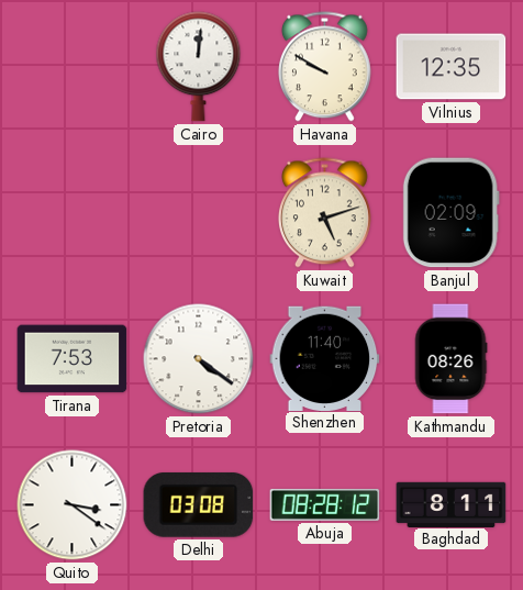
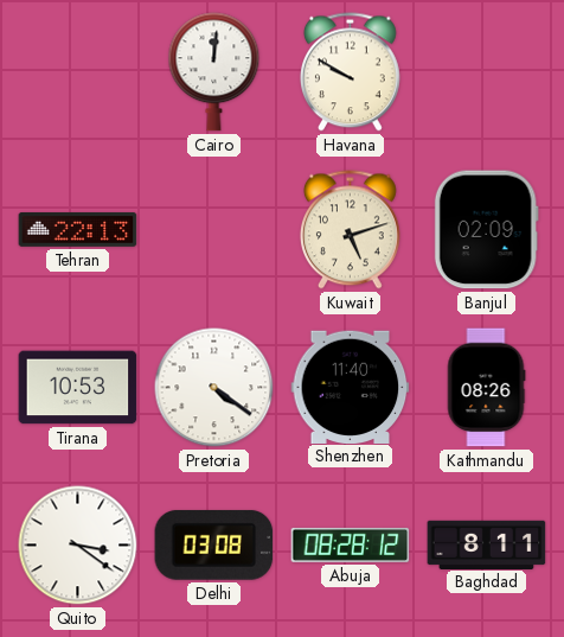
Vilnius: 12:35 -> none
Tehran: none -> 22:13
Tirana: 7:53 -> 10:53
